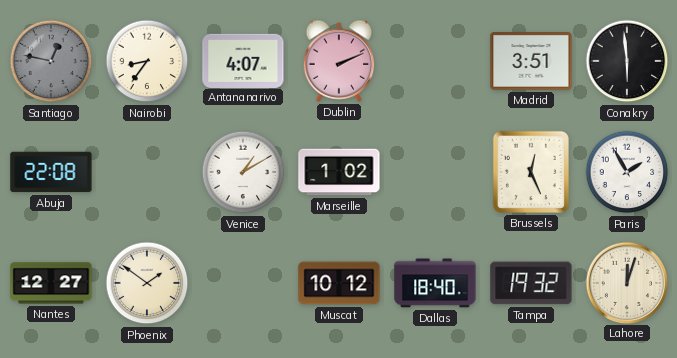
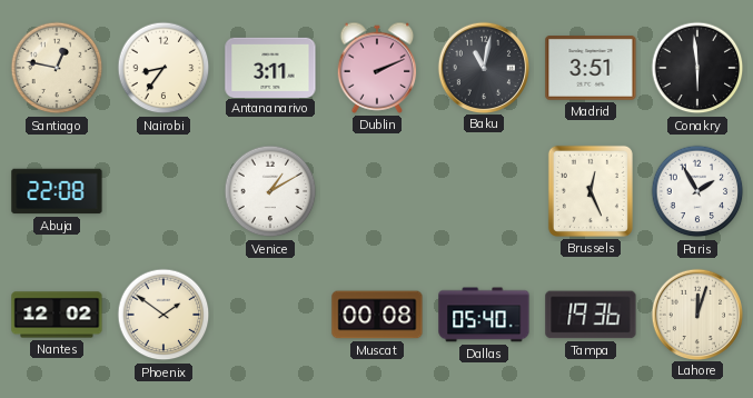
Santiago dial: grey -> cream
Antananarivo: 4:07 -> 3:11
Baku: none -> 11:02
Marseille: 1:02 -> none
Nantes: 12:27 -> 12:02
Muscat: 10:12 -> 00:08
Dallas: 18:40 -> 05:40
Tampa: 19:32 -> 19:36
